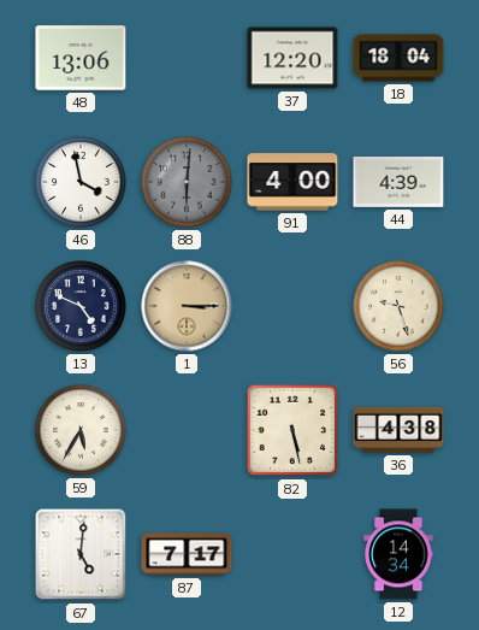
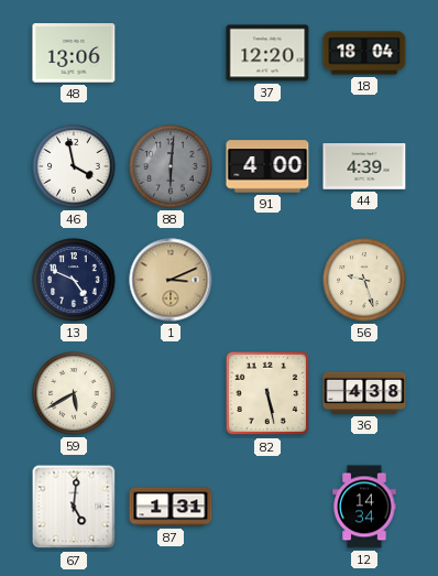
1: 3:15 -> 3:11
59: 5:35 -> 5:40
87: 7:17 -> 1:31
